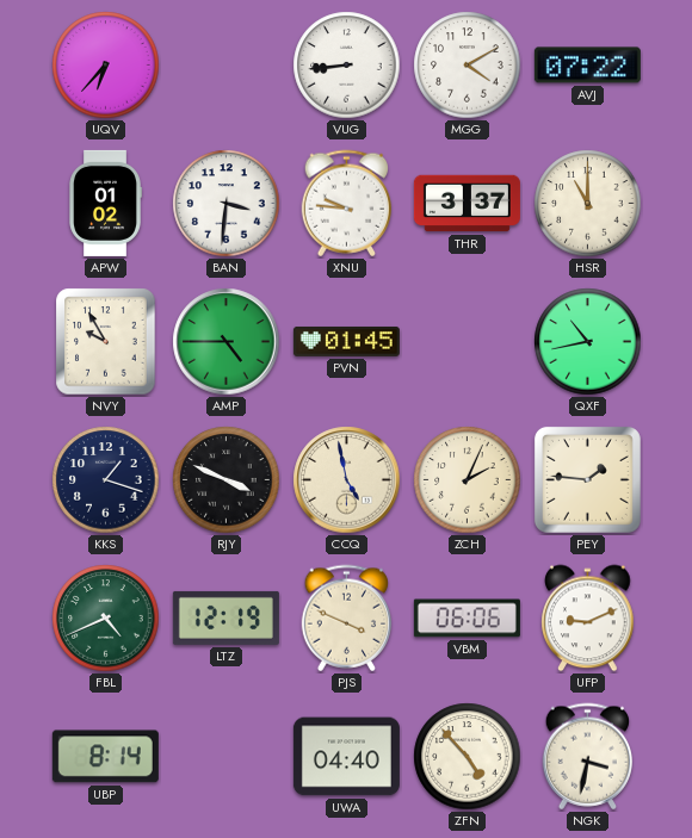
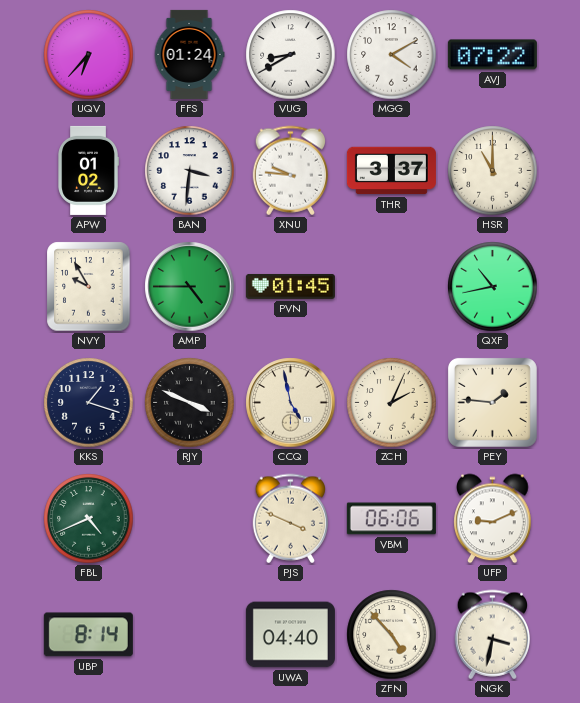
FFS: none -> 01:24
VUG: 8:44 -> 8:40
LTZ: 12:19 -> none
